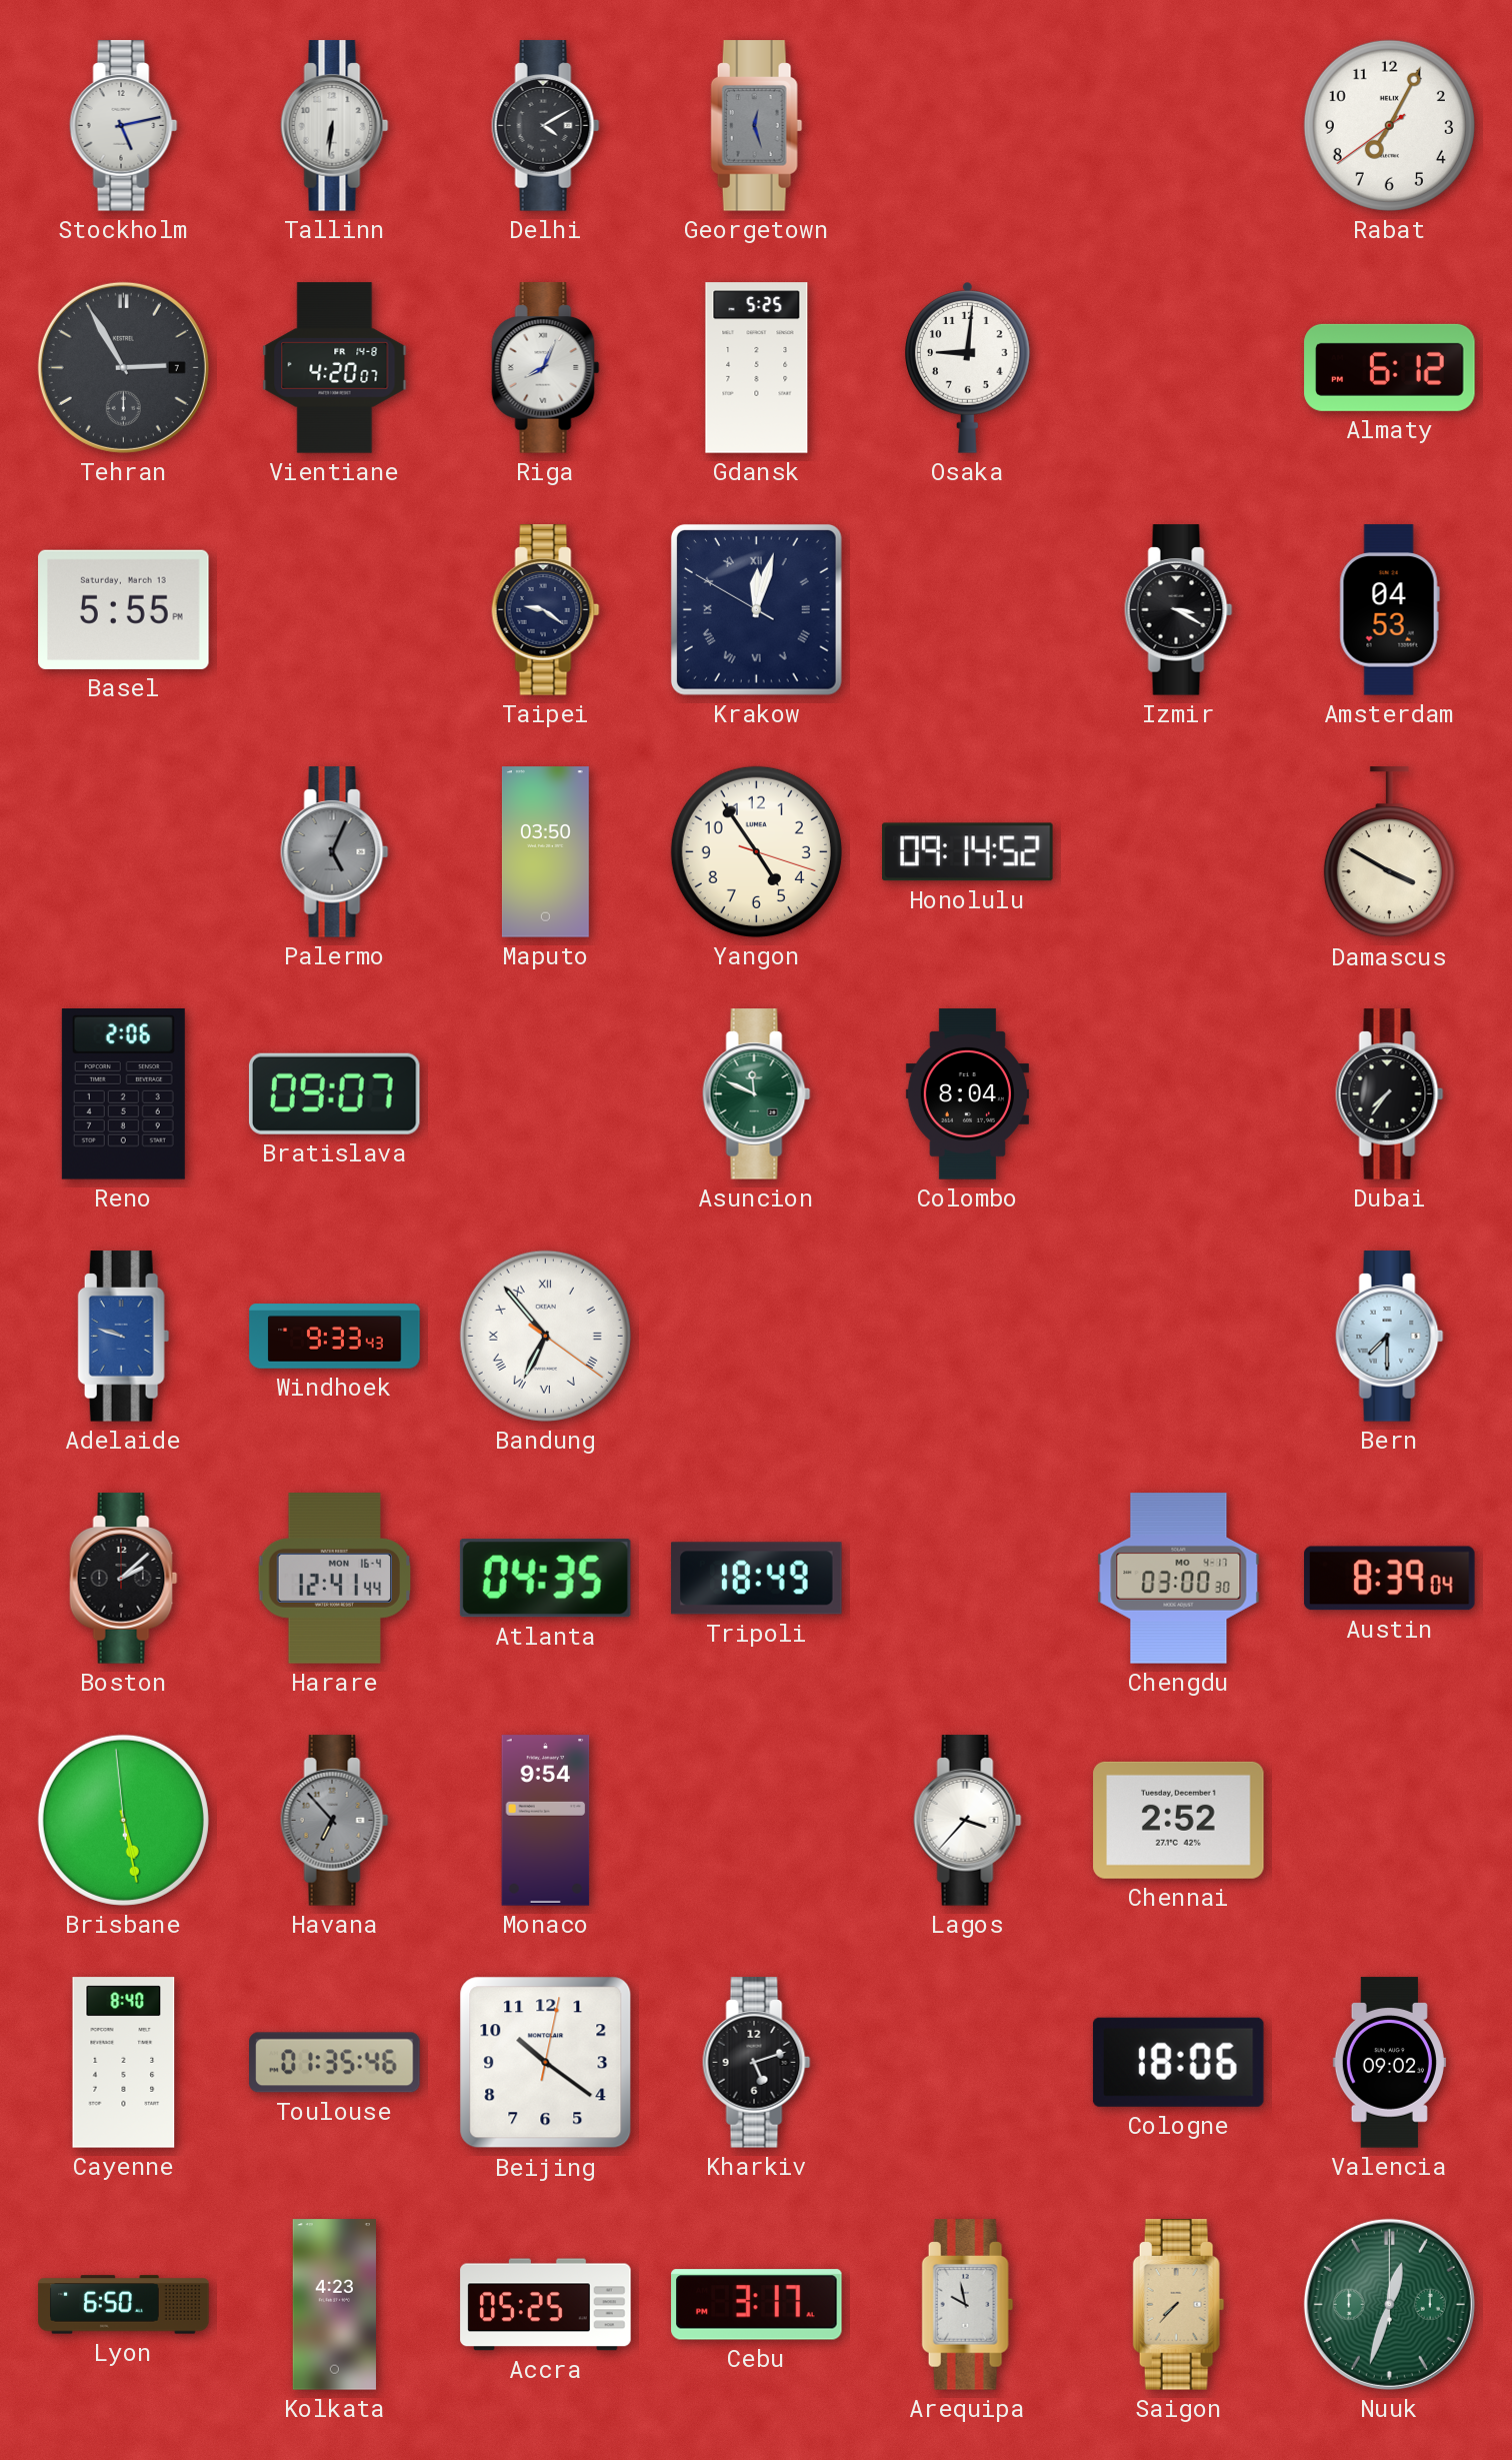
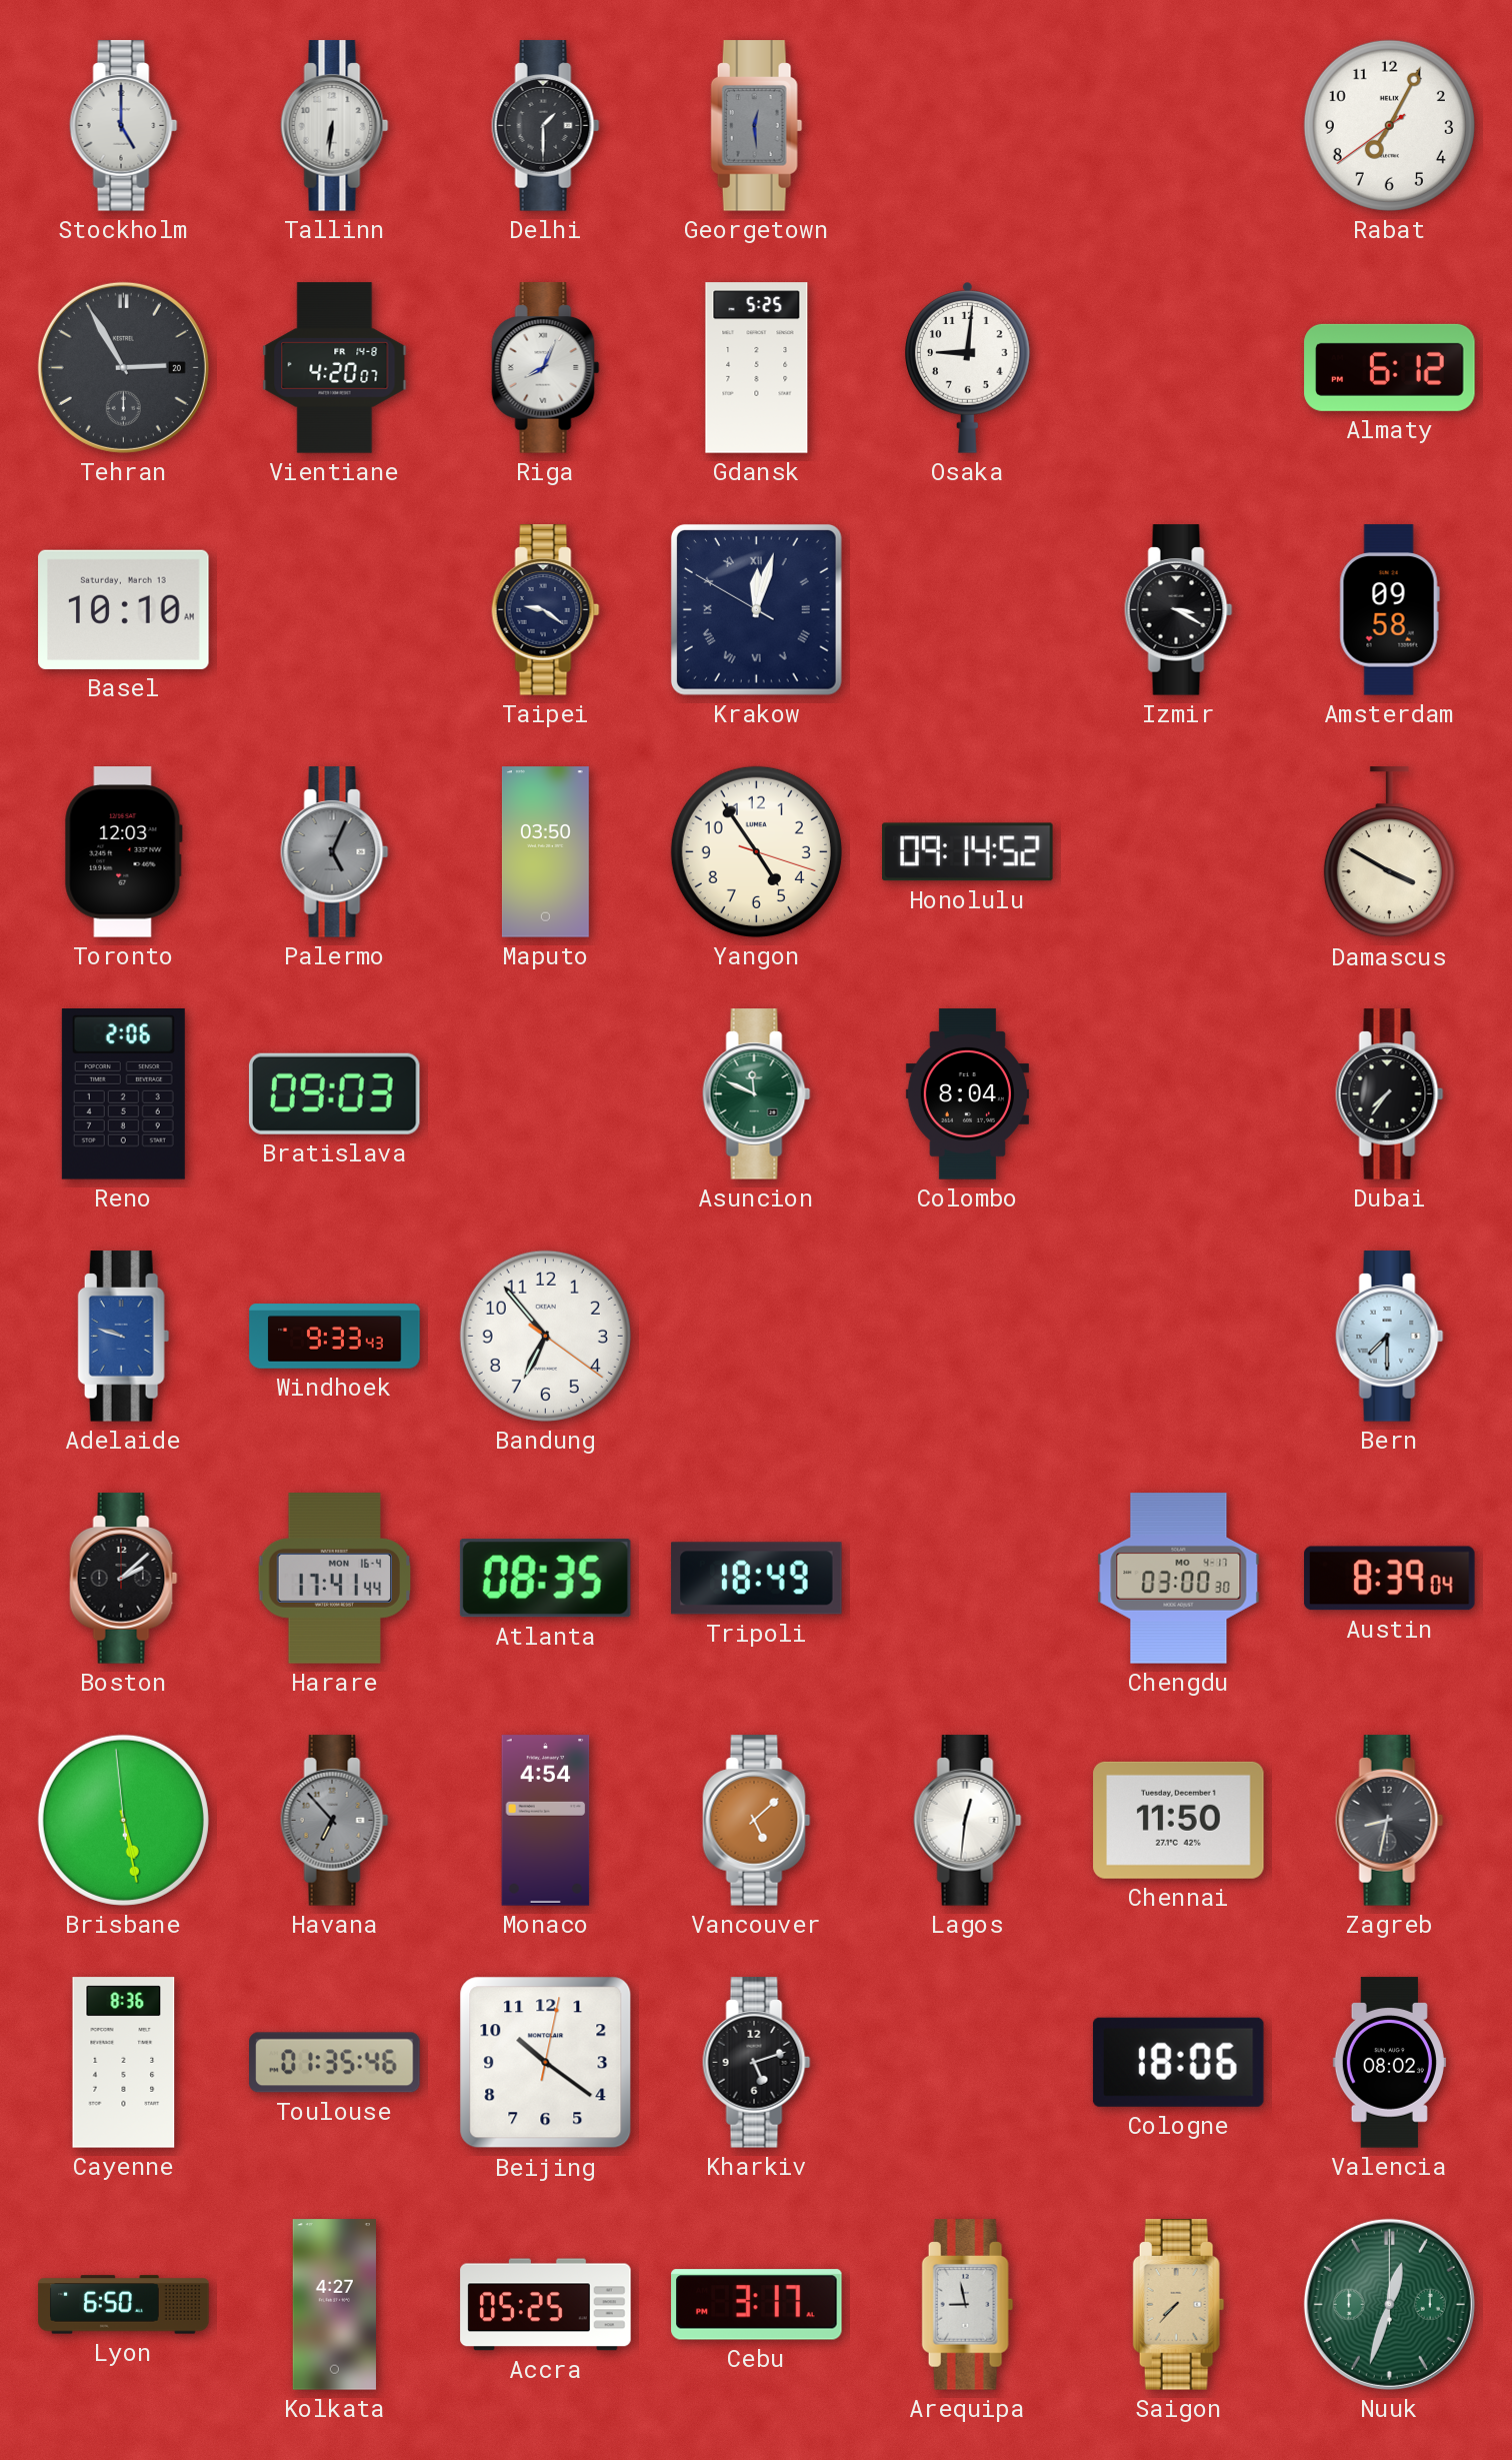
Stockholm: 5:13 -> 5:00
Delhi: 4:10 -> 1:30
Georgetown: 12:27 -> 12:29
Tehran date: 7 -> 20
Basel: 5:55 -> 10:10
Amsterdam: 04:53 -> 09:58
Toronto: none -> 12:03
Bratislava: 09:07 -> 09:03
Bandung numerals: Roman -> Arabic
Harare: 12:41 -> 17:41
Atlanta: 04:35 -> 08:35
Monaco: 9:54 -> 4:54
Vancouver: none -> 5:08
Lagos: 3:37 -> 12:31
Chennai: 2:52 -> 11:50
Zagreb: none -> 8:32
Cayenne: 8:40 -> 8:36
Valencia: 09:02 -> 08:02
Kolkata: 4:23 -> 4:27
Arequipa: 9:58 -> 8:58
